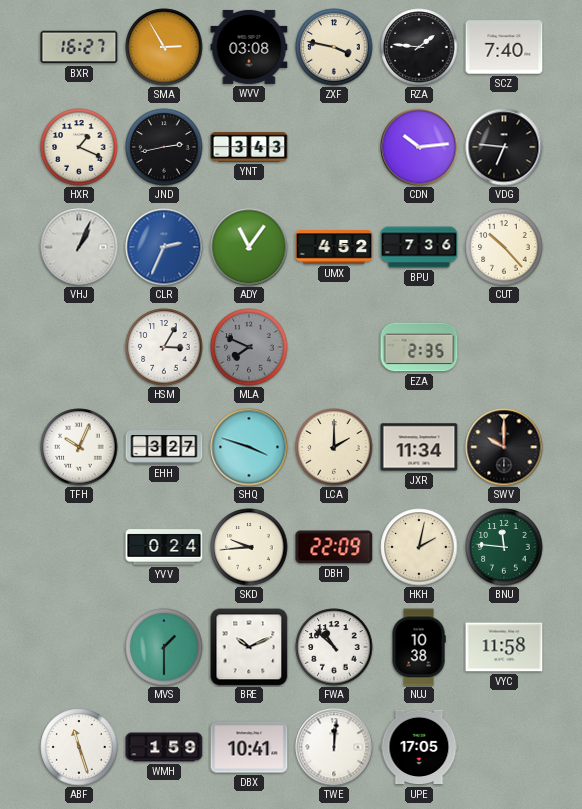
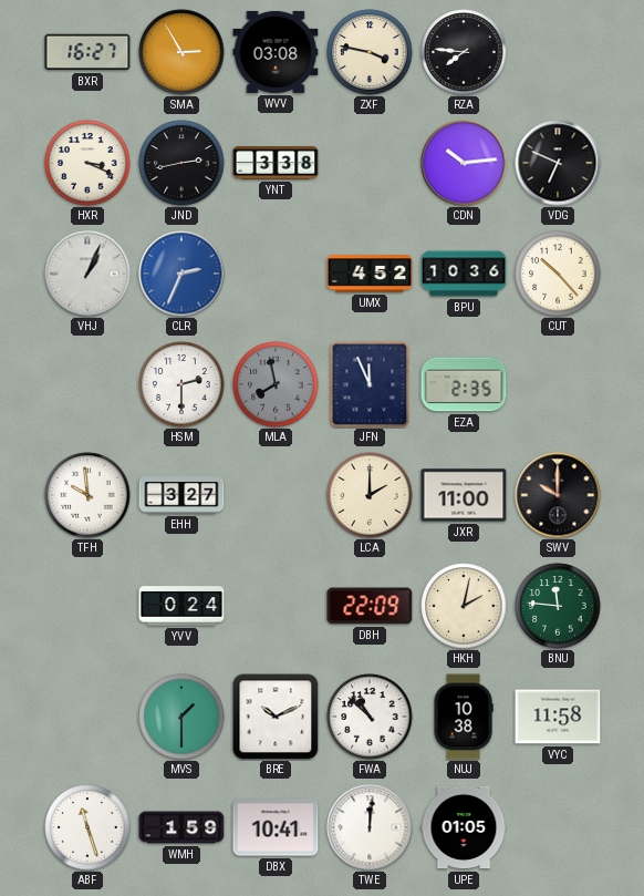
RZA: 1:46 -> 7:46
SCZ: 7:40 -> none
HXR: 1:19 -> 3:19
YNT: 3:43 -> 3:38
VDG: 6:46 -> 6:49
ADY: 11:06 -> none
BPU: 7:36 -> 10:36
HSM: 3:05 -> 2:30
MLA: 7:49 -> 7:58
JFN: none -> 11:56
TFH: 10:04 -> 9:59
SHQ: 3:48 -> none
JXR: 11:34 -> 11:00
SKD: 9:44 -> none
UPE: 17:05 -> 01:05
